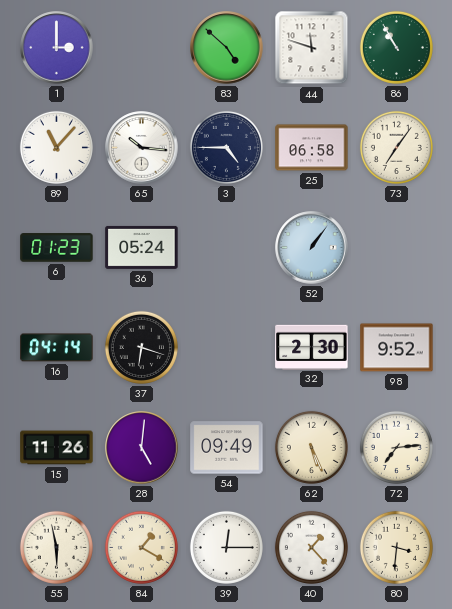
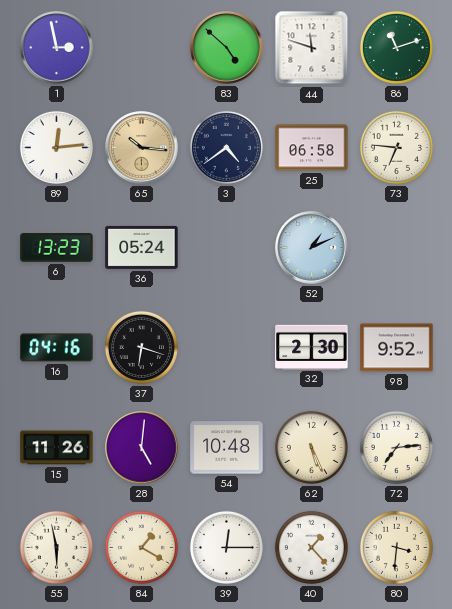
1: 3:00 -> 2:58
86: 10:55 -> 11:12
89: 11:07 -> 12:14
65 dial: white -> champagne
3: 4:45 -> 4:39
73: 7:06 -> 6:46
6: 01:23 -> 13:23
52: 1:06 -> 1:11
16: 04:14 -> 04:16
54: 09:49 -> 10:48
